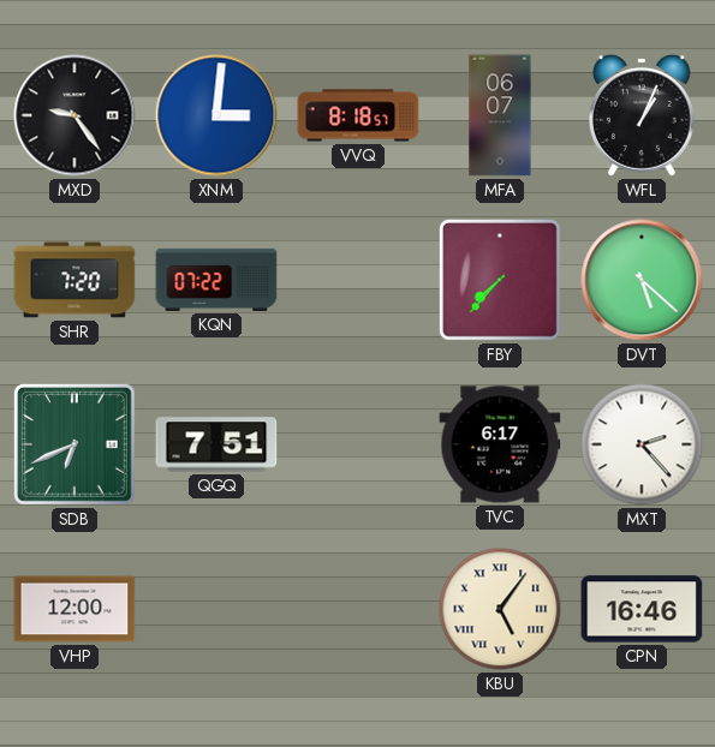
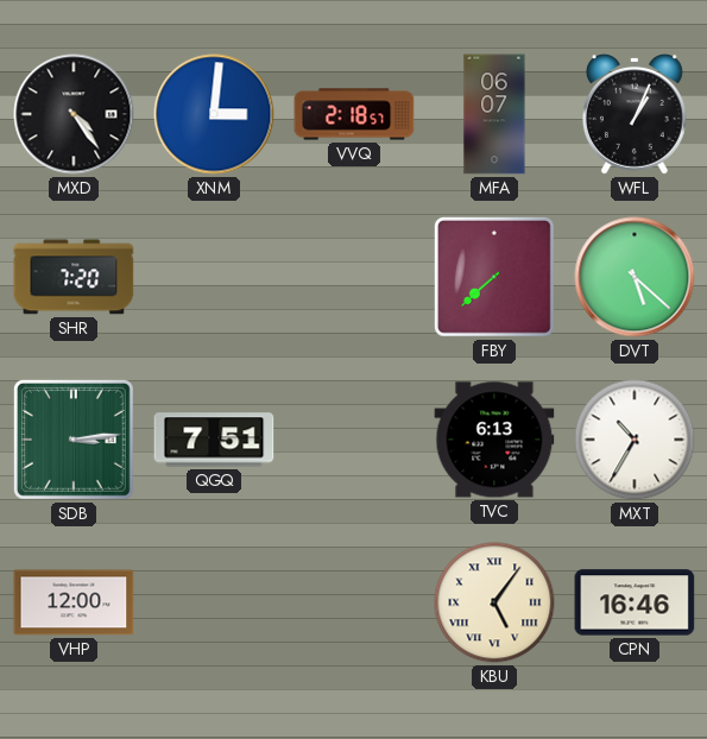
MXD: 9:24 -> 4:24
VVQ: 8:18 -> 2:18
KQN: 07:22 -> none
FBY: 7:37 -> 7:38
SDB: 6:41 -> 3:14
TVC: 6:17 -> 6:13
MXT: 2:23 -> 10:35
